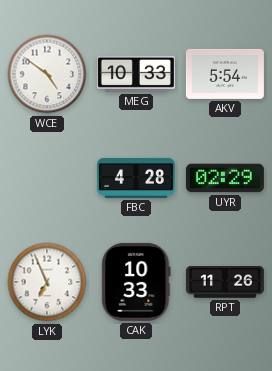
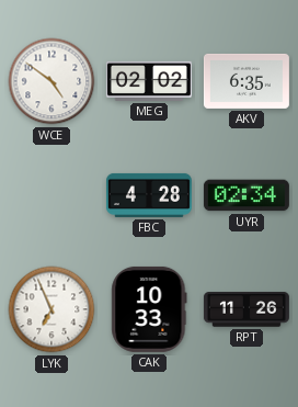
MEG: 10:33 -> 02:02
AKV: 5:54 -> 6:35
UYR: 02:29 -> 02:34
